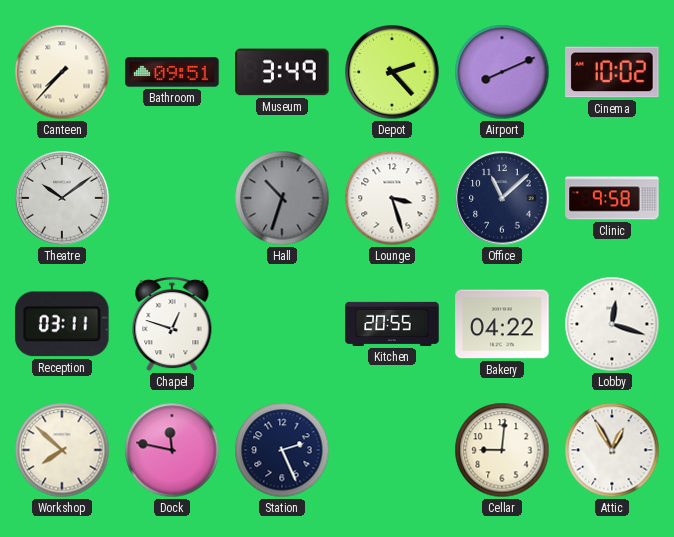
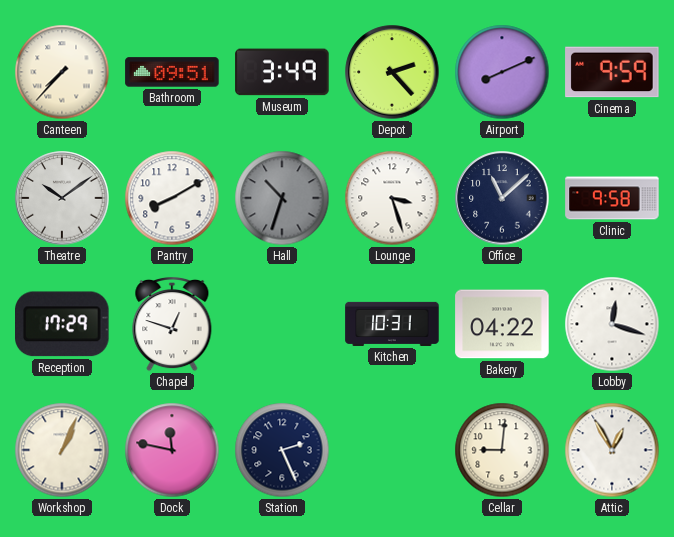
Cinema: 10:02 -> 9:59
Pantry: none -> 8:10
Reception: 03:11 -> 17:29
Kitchen: 20:55 -> 10:31
Workshop: 7:52 -> 1:04
